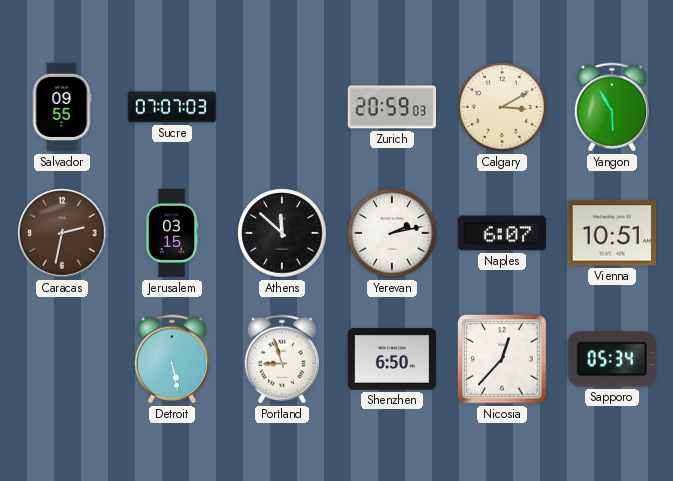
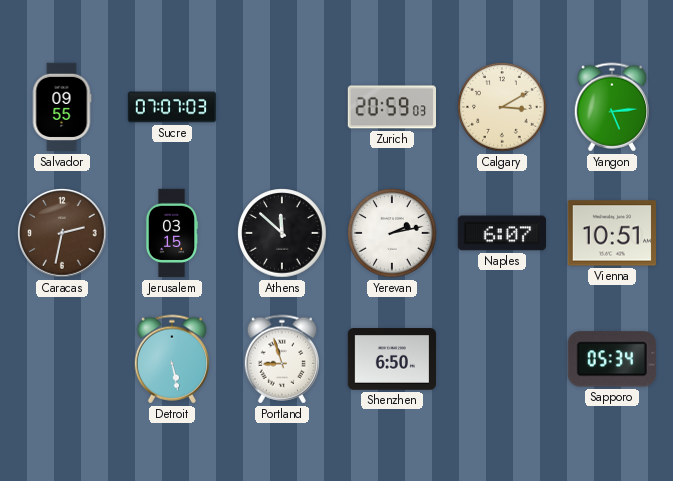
Yangon: 5:55 -> 5:14
Nicosia: 12:37 -> none
